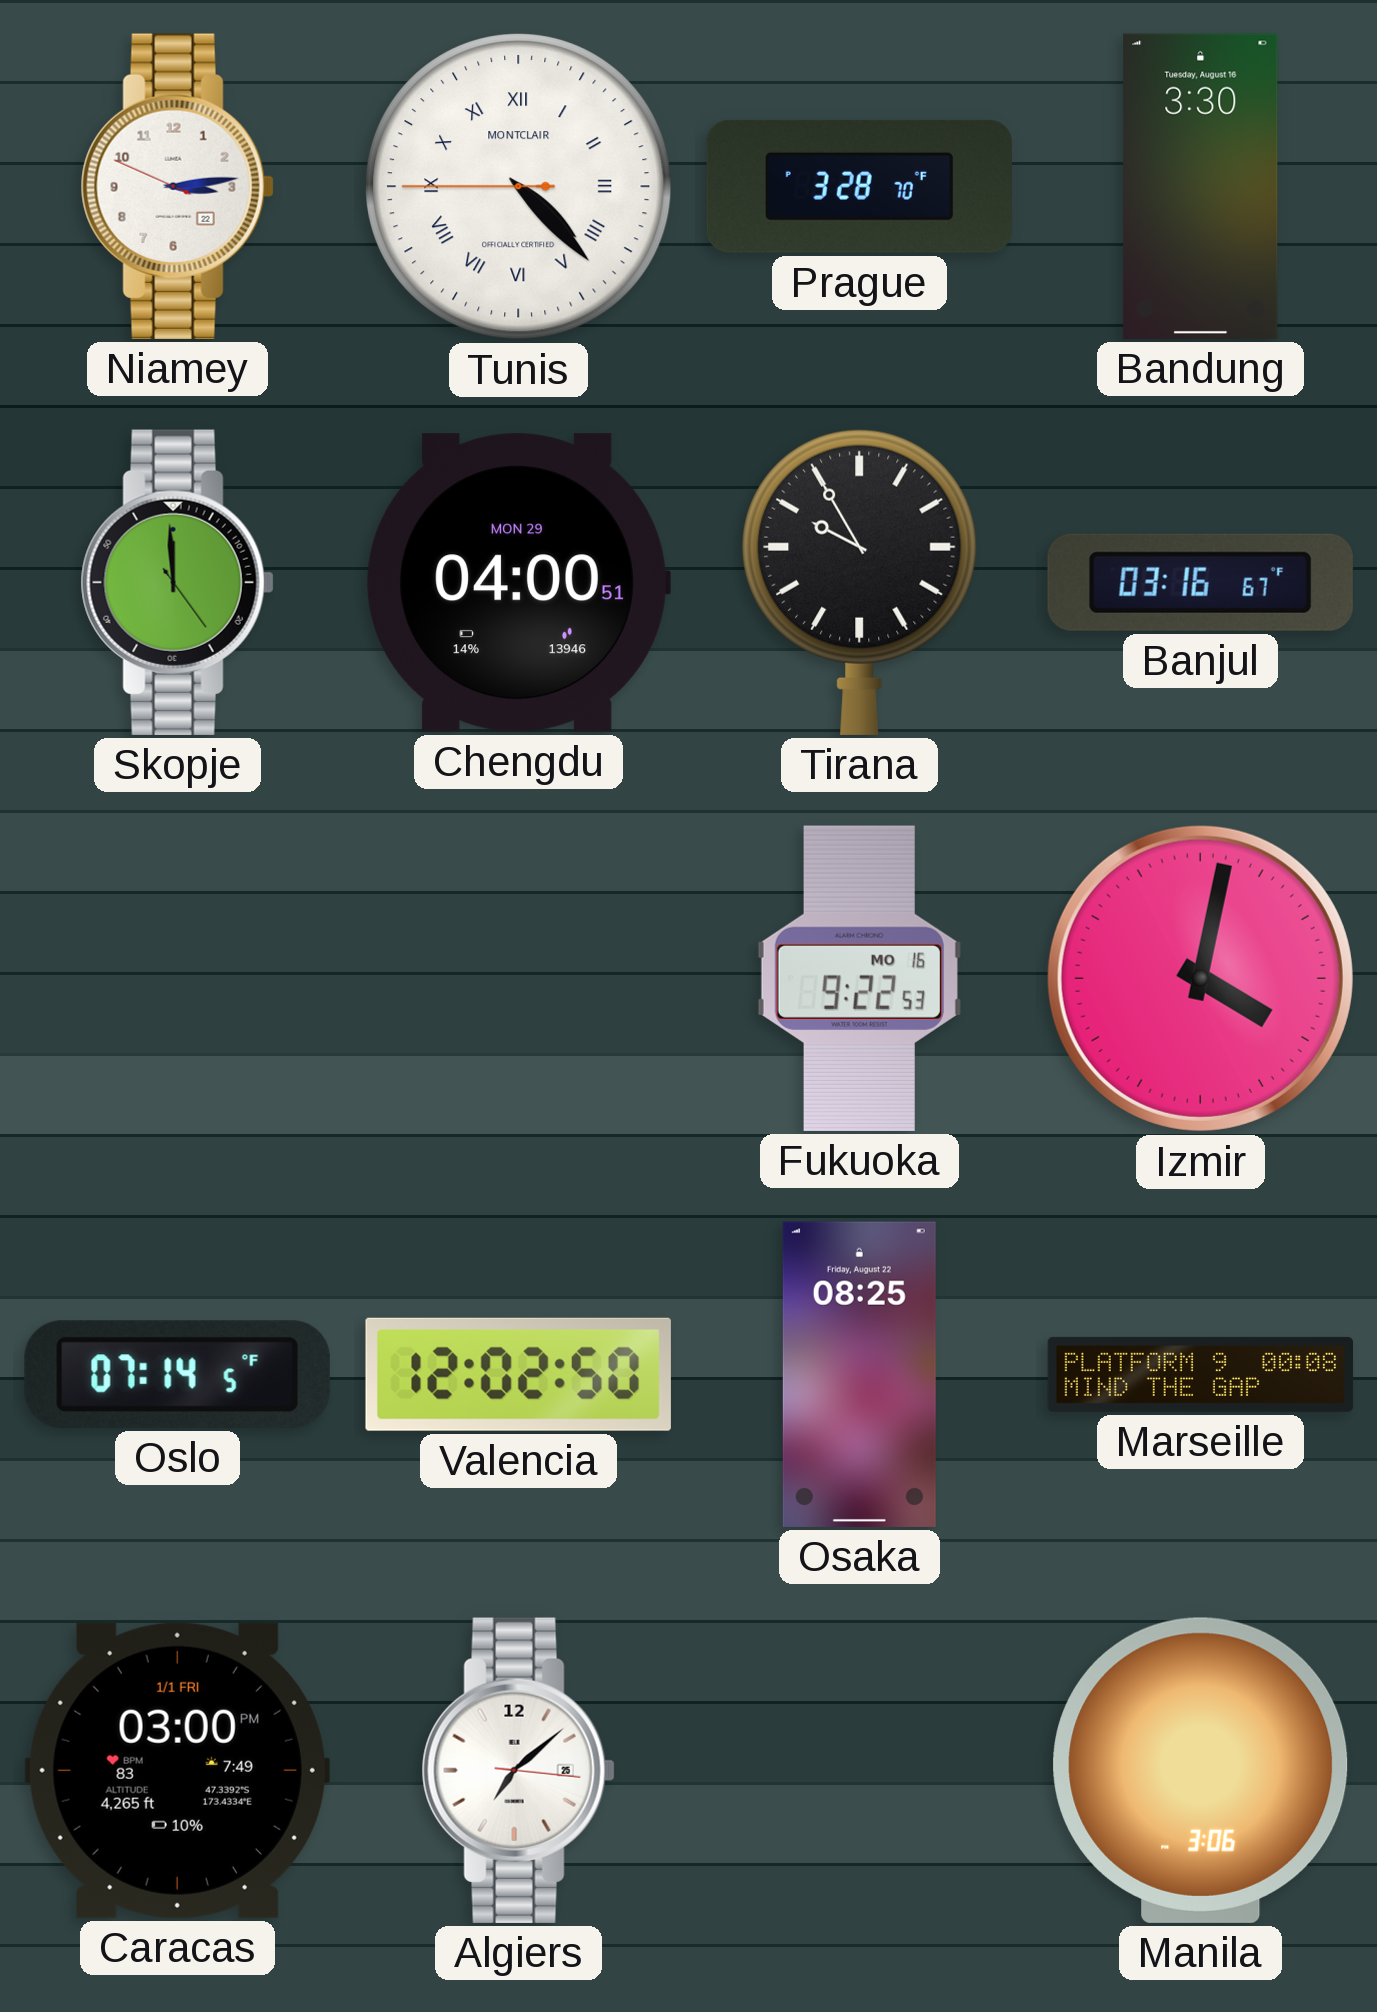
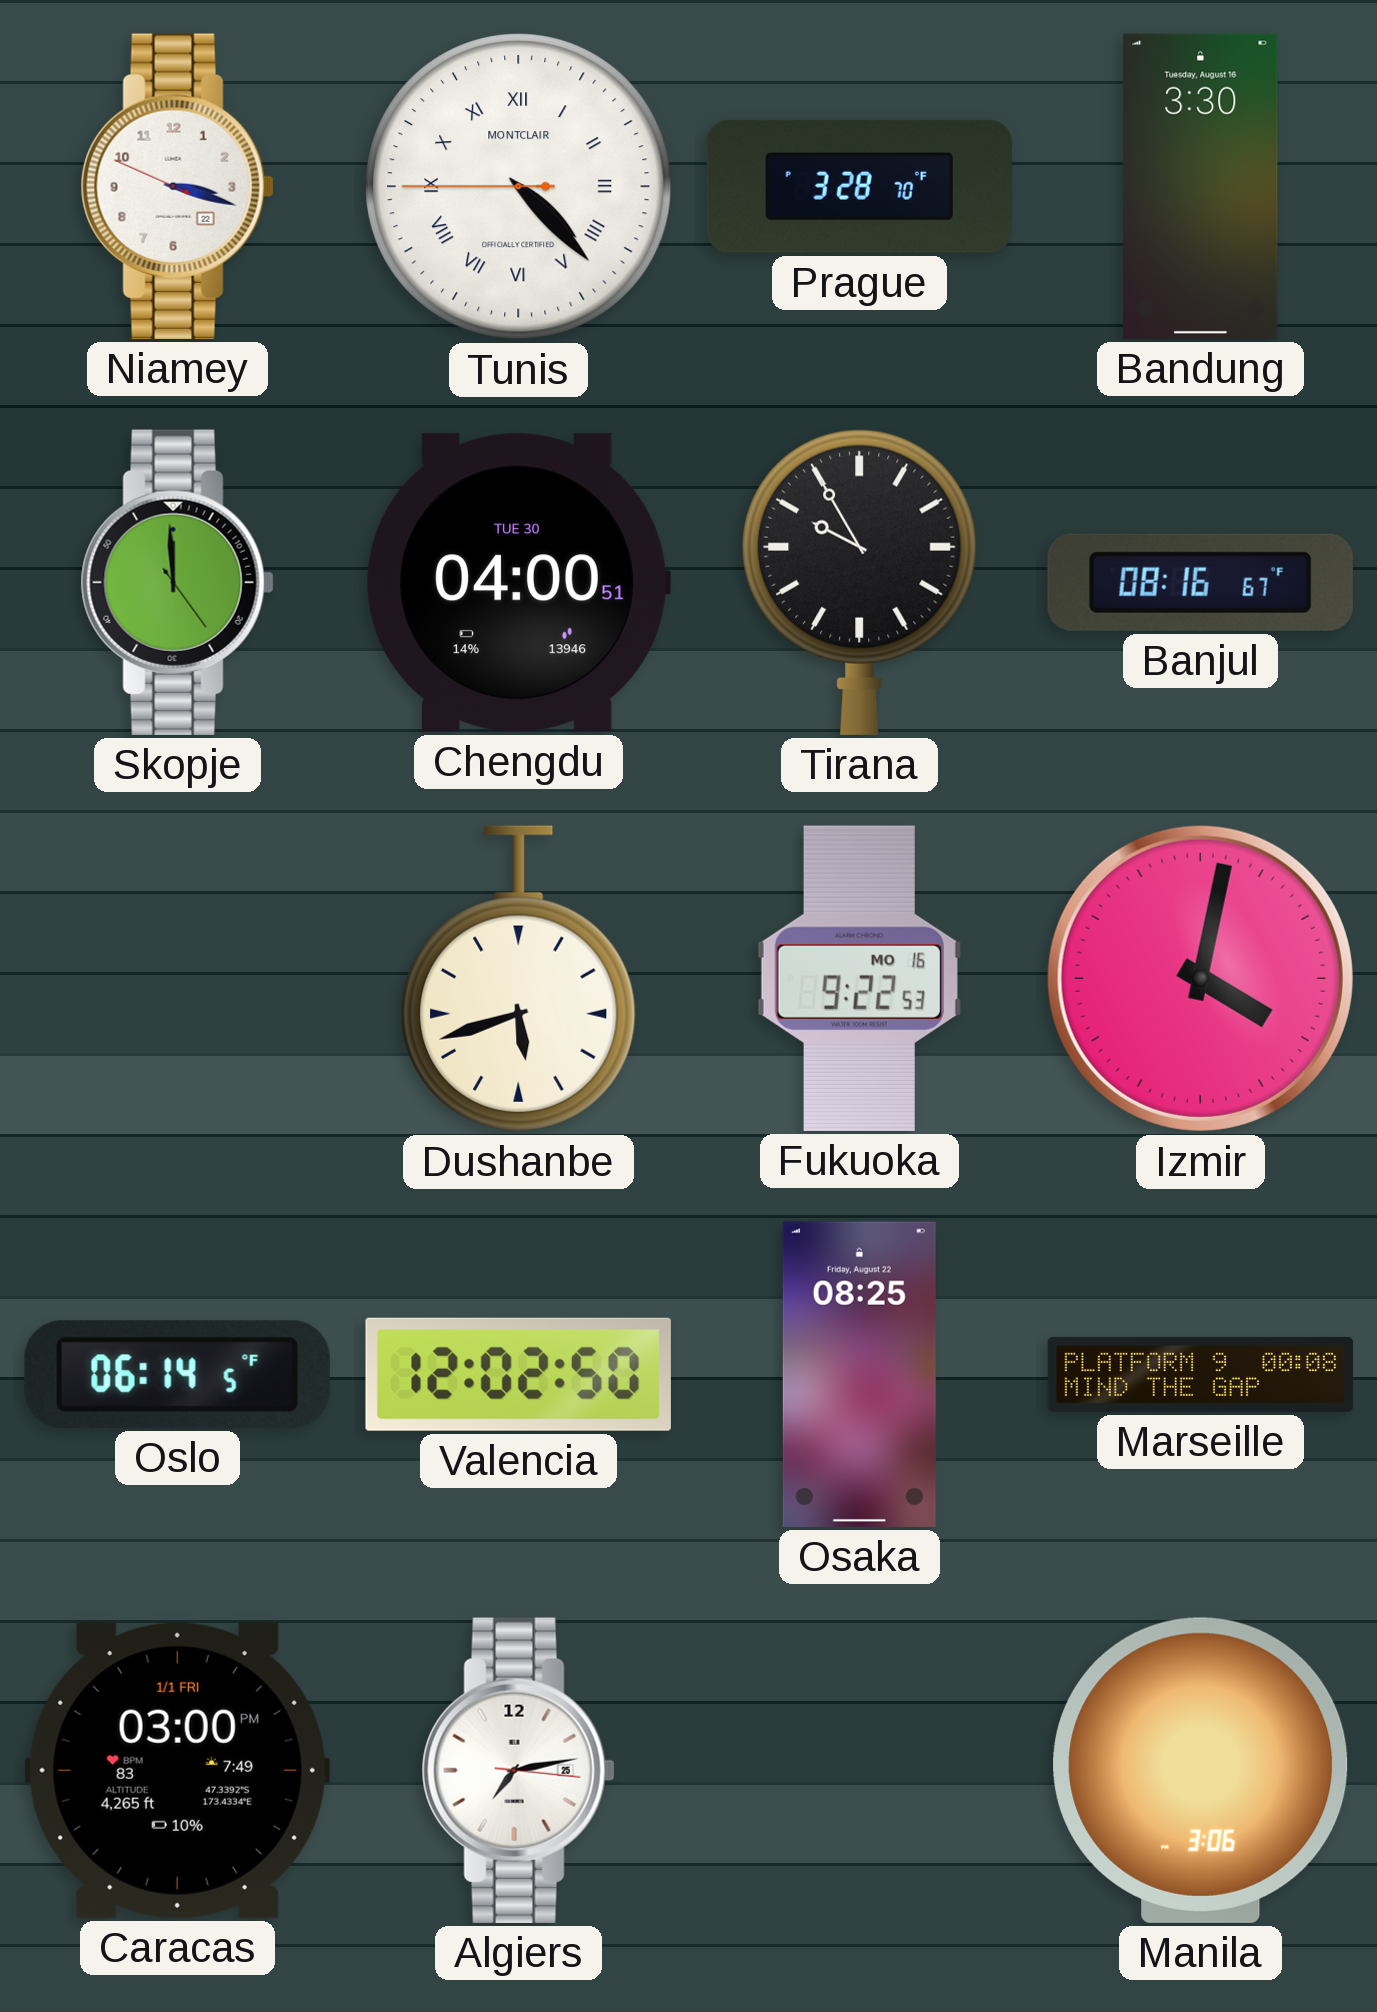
Niamey: 3:13 -> 3:17
Chengdu date: MON 29 -> TUE 30
Banjul: 03:16 -> 08:16
Dushanbe: none -> 5:42
Oslo: 07:14 -> 06:14
Algiers: 7:08 -> 7:13
